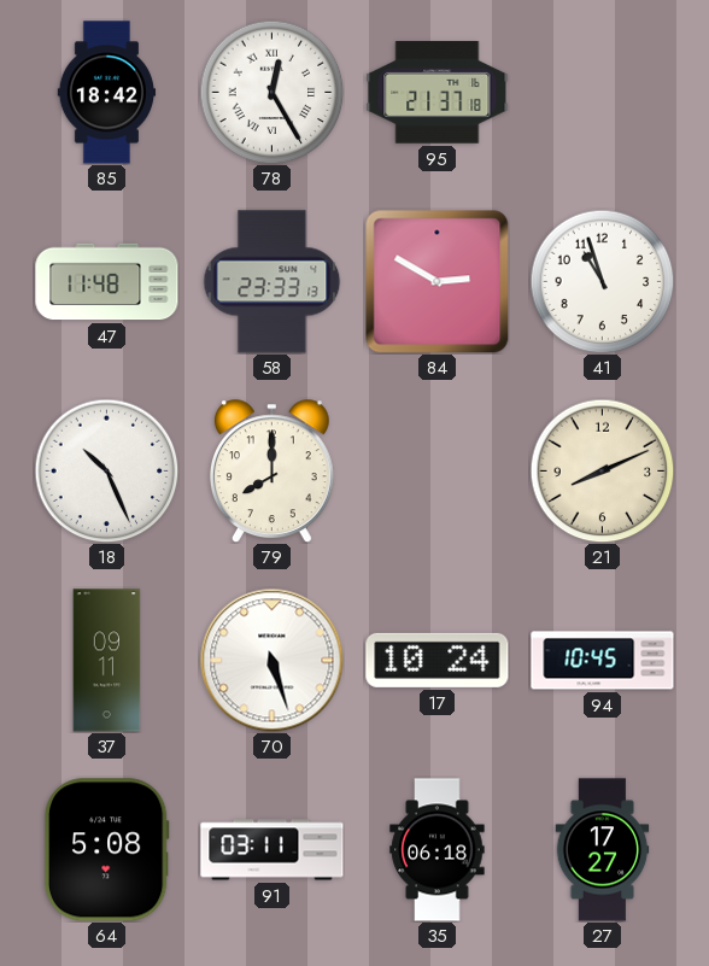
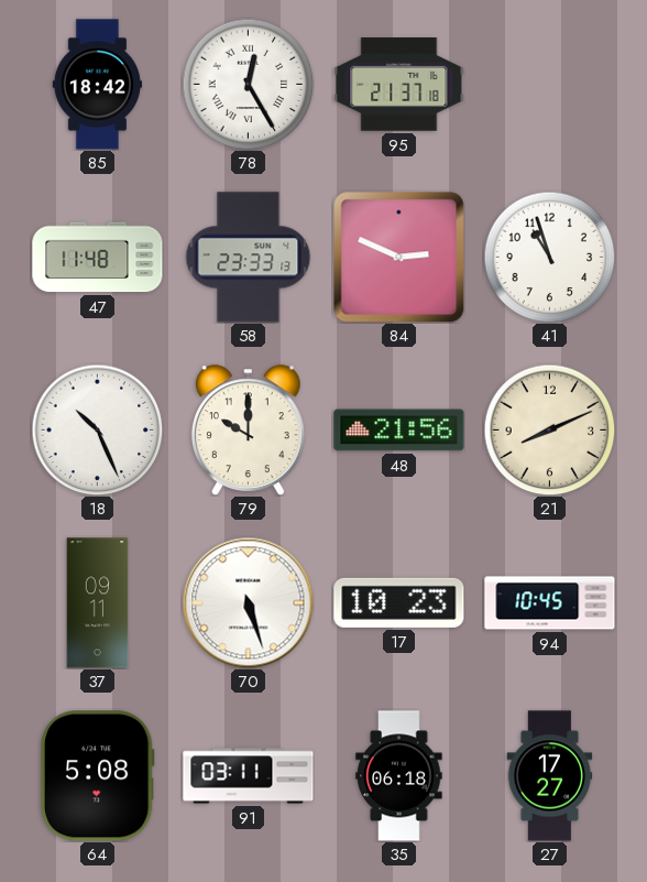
84: 2:50 -> 2:49
79: 8:00 -> 10:00
48: none -> 21:56
17: 10:24 -> 10:23
